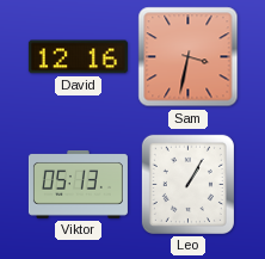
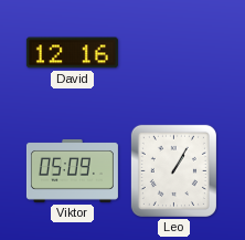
Sam: 3:32 -> none
Viktor: 05:13 -> 05:09
